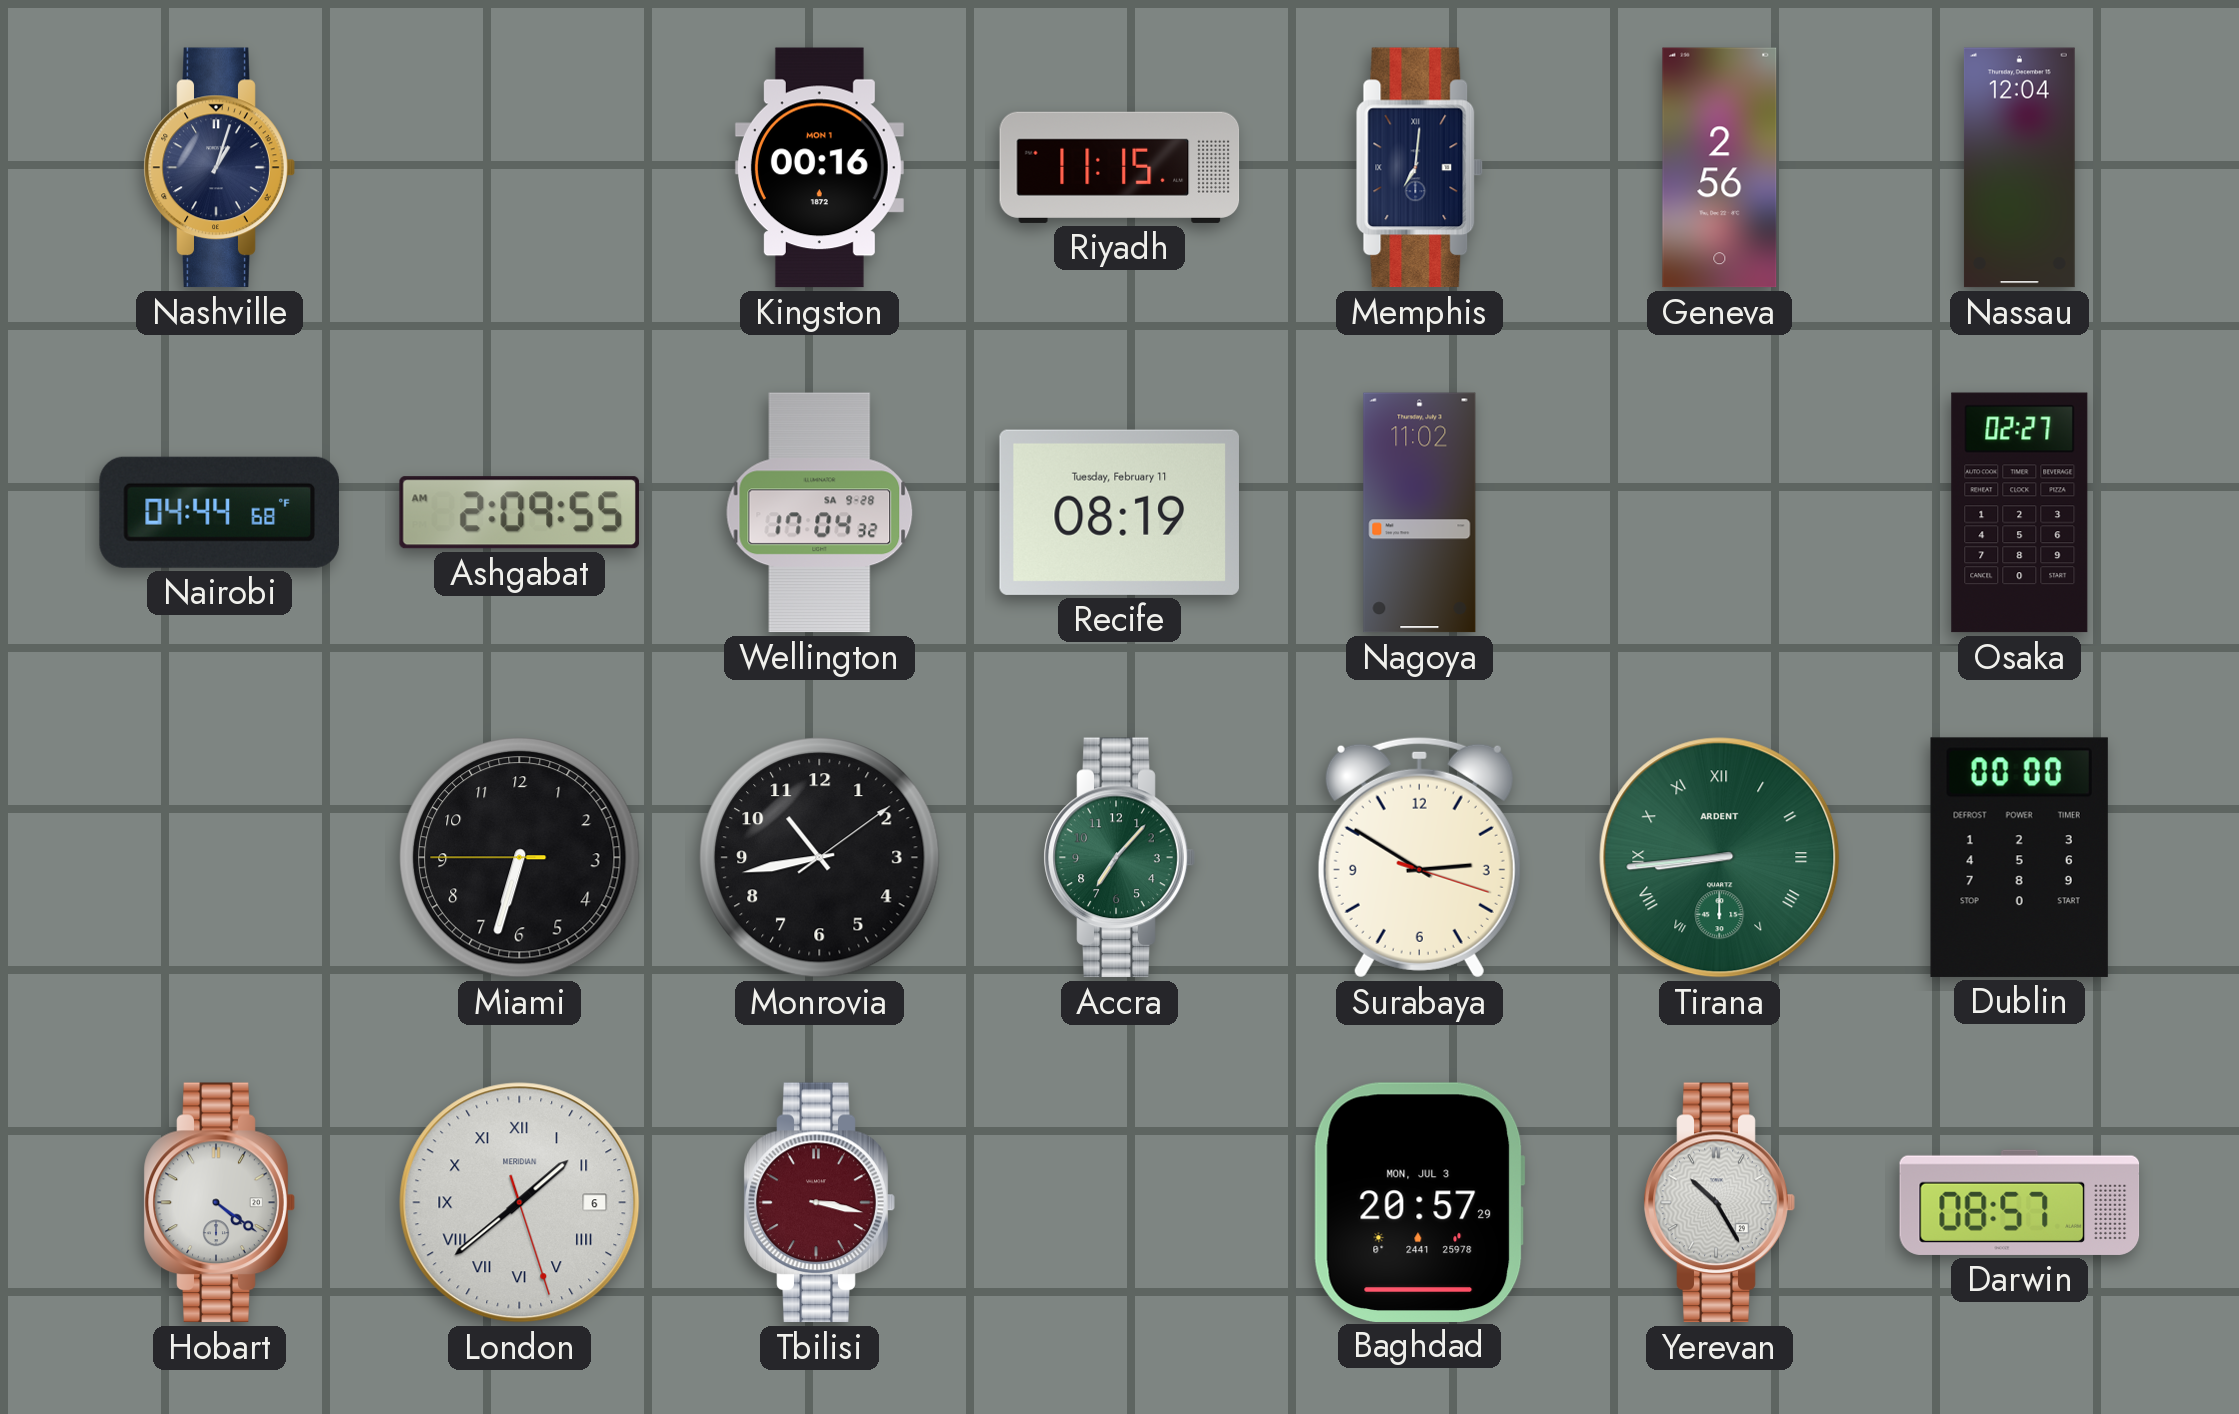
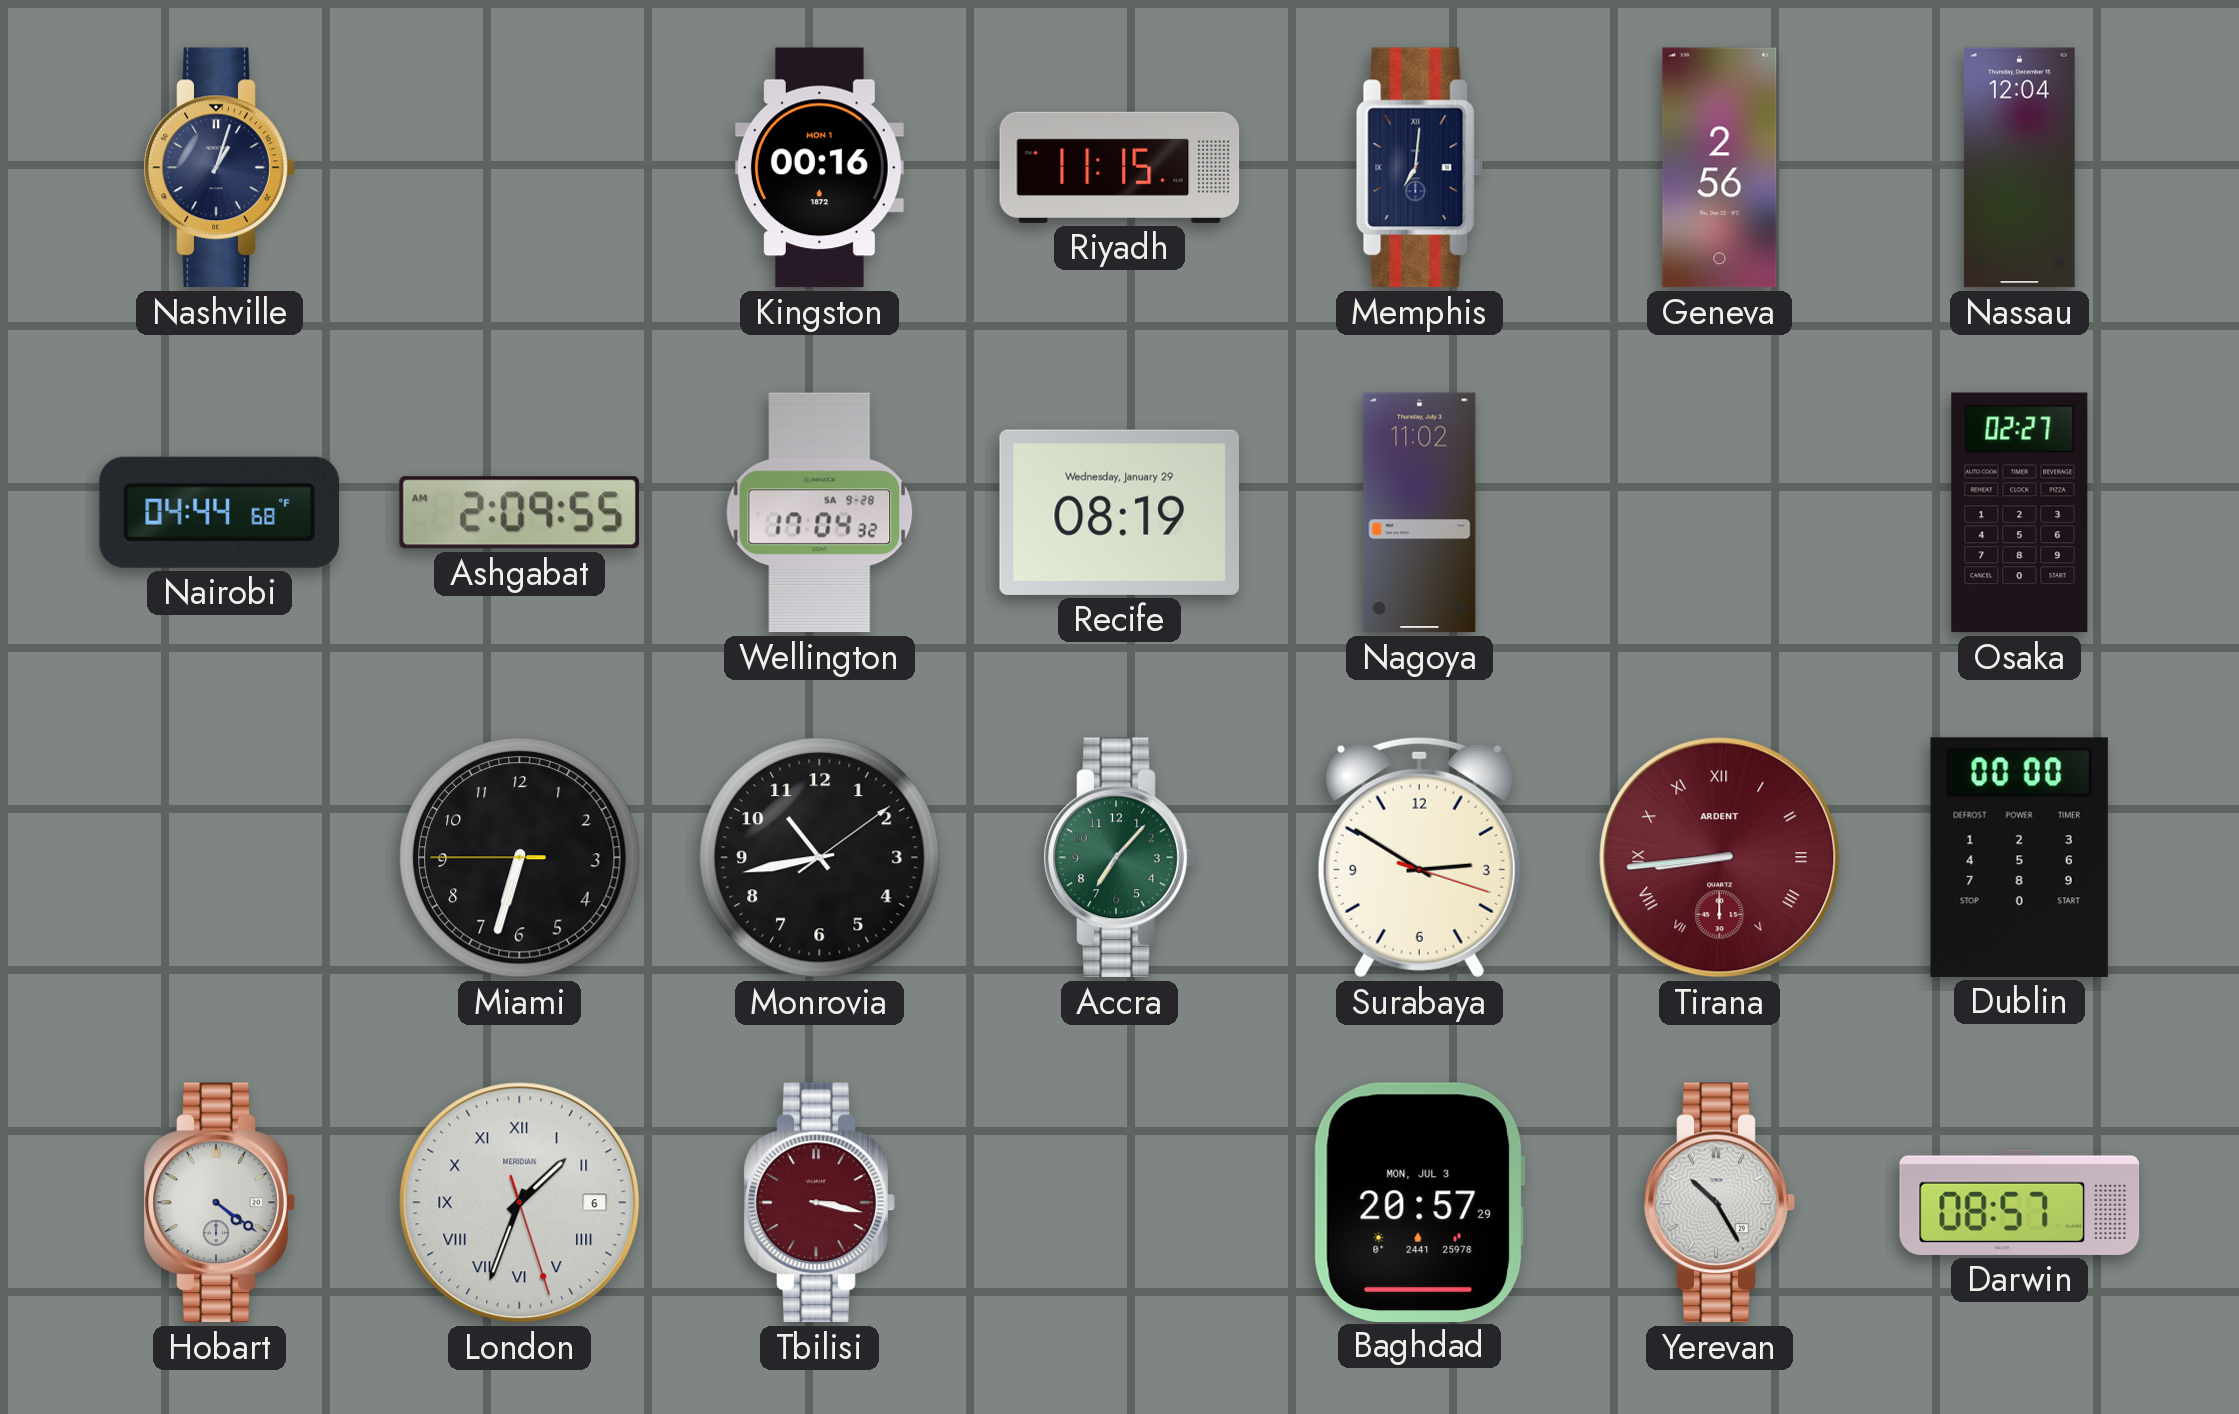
Recife date: Tuesday, February 11 -> Wednesday, January 29
Tirana dial: green -> burgundy
London: 1:38 -> 1:33
